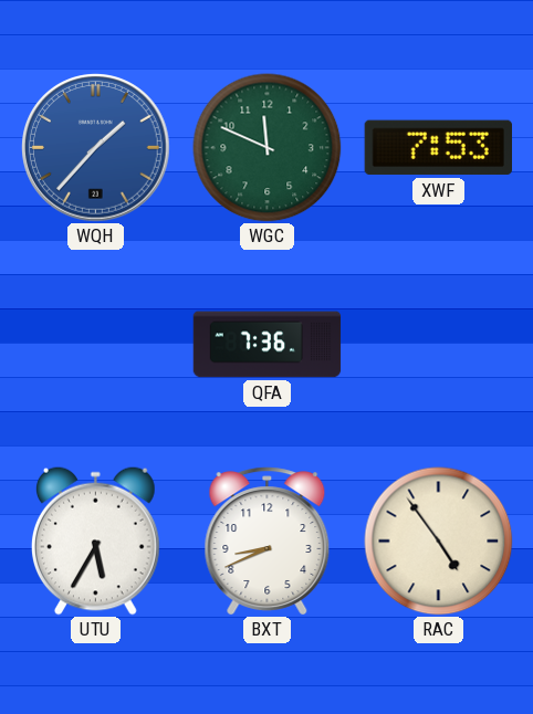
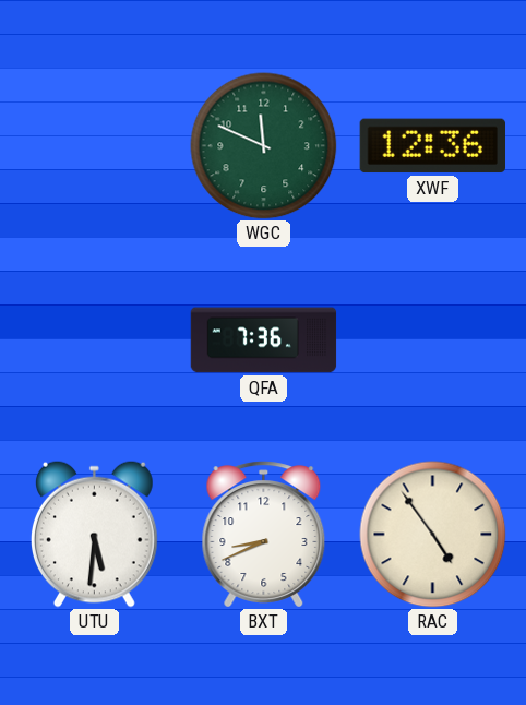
WQH: 1:37 -> none
XWF: 7:53 -> 12:36
UTU: 5:35 -> 5:31
